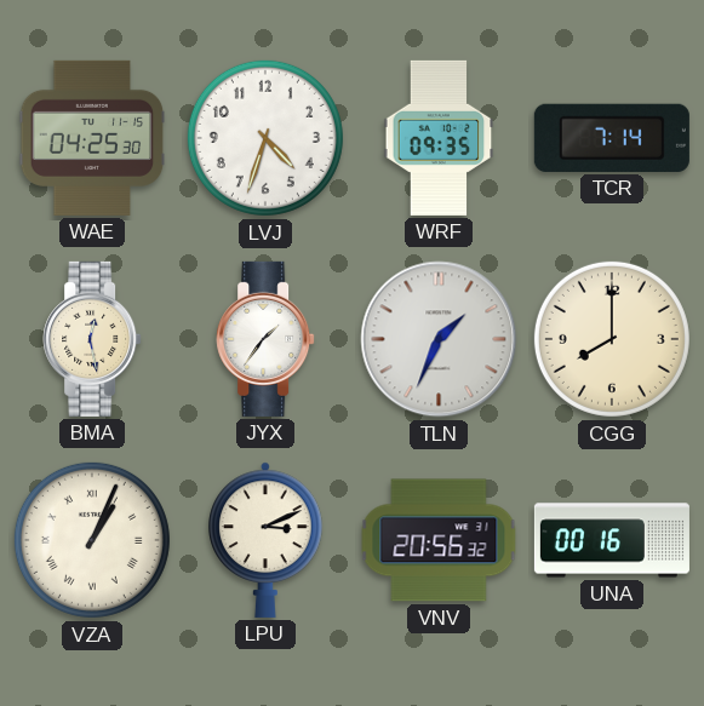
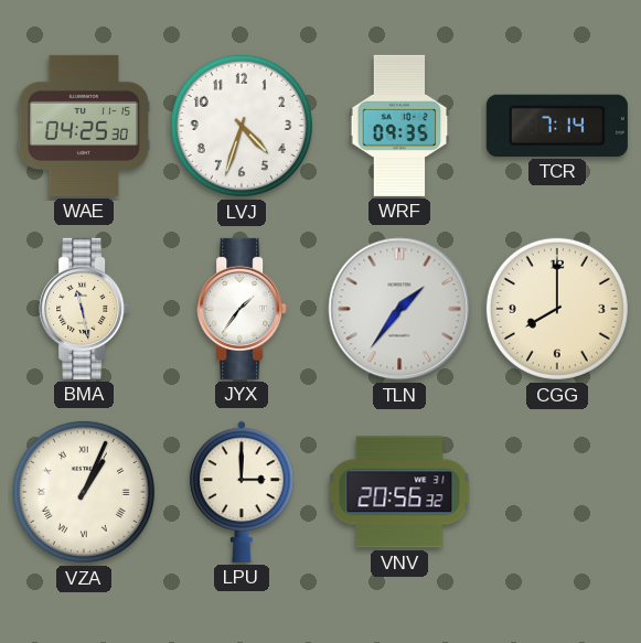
BMA: 12:28 -> 11:28
TLN: 1:34 -> 1:36
LPU: 3:11 -> 3:00
UNA: 00:16 -> none
